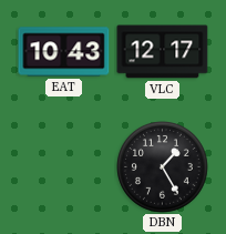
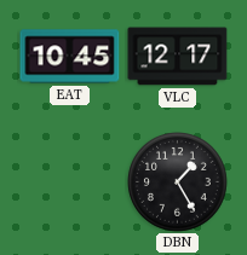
EAT: 10:43 -> 10:45
